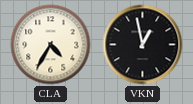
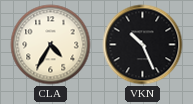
VKN: 12:58 -> 10:26
